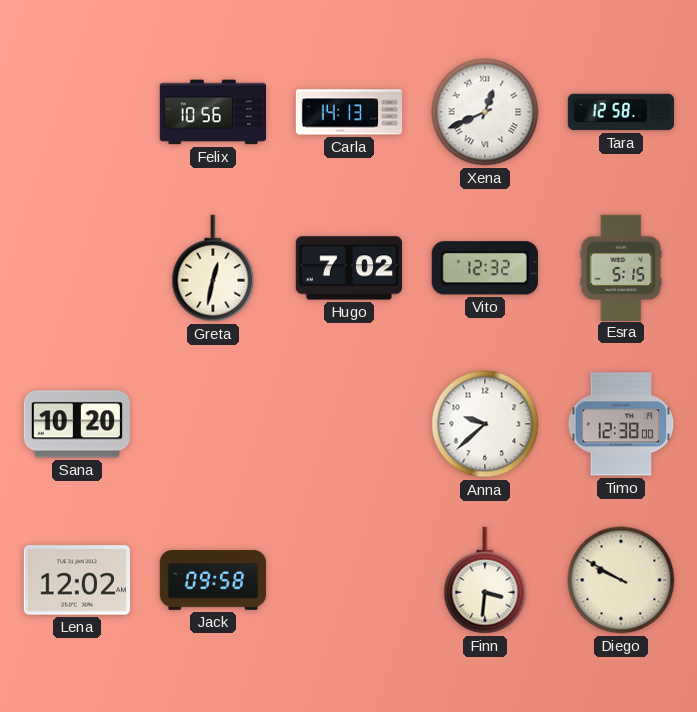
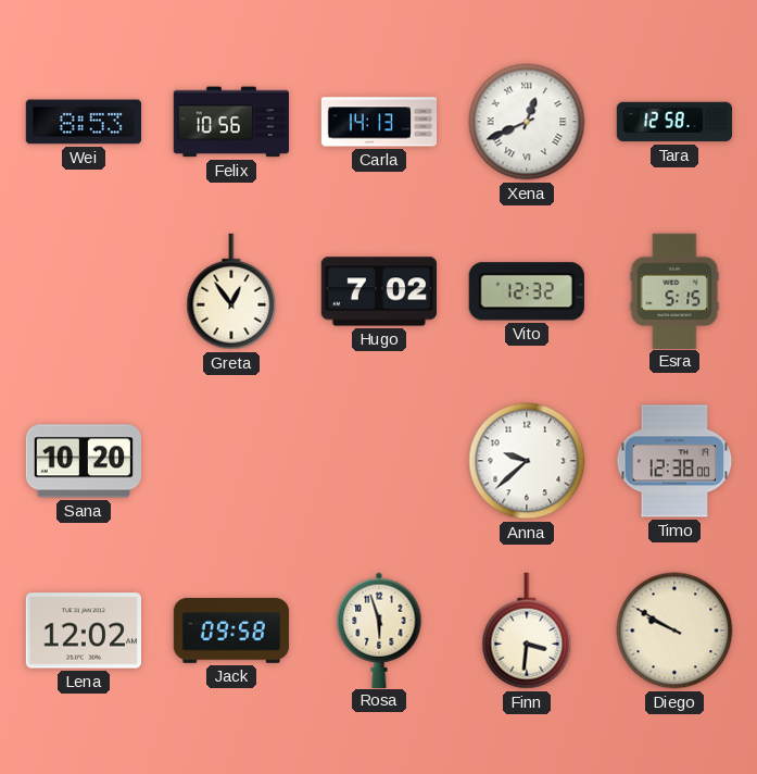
Wei: none -> 8:53
Greta: 12:32 -> 12:54
Rosa: none -> 5:57
